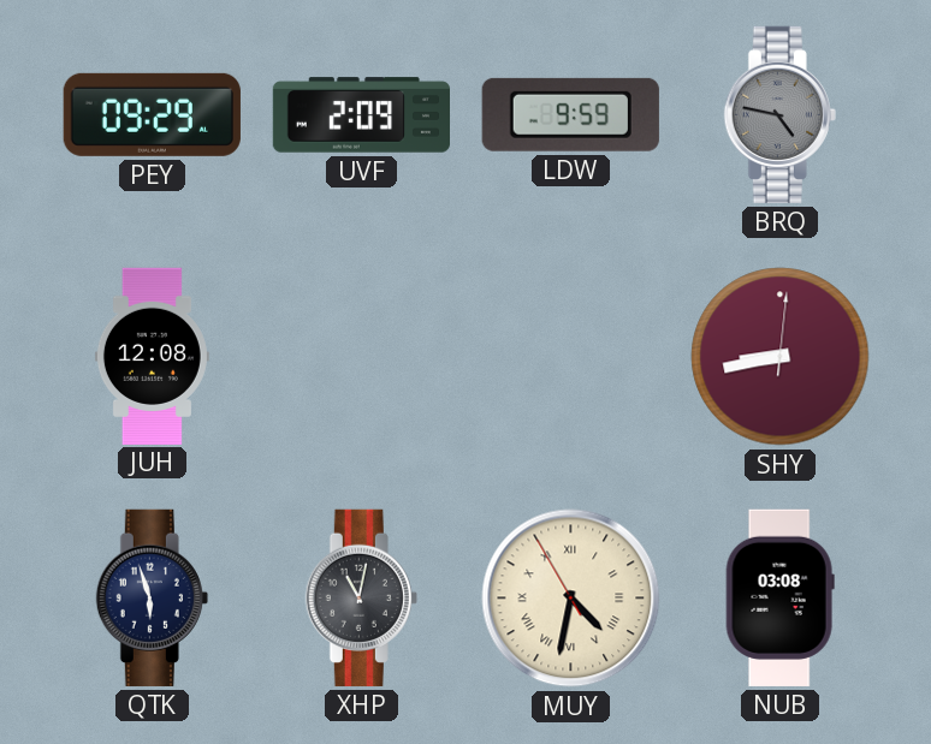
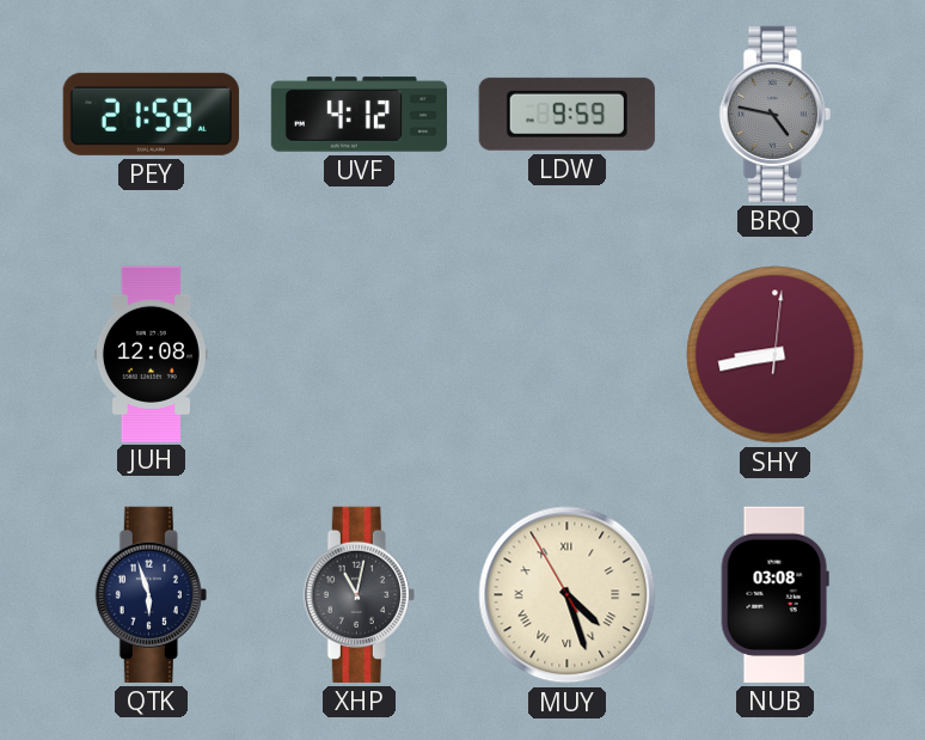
PEY: 09:29 -> 21:59
UVF: 2:09 -> 4:12
MUY: 4:31 -> 4:26
